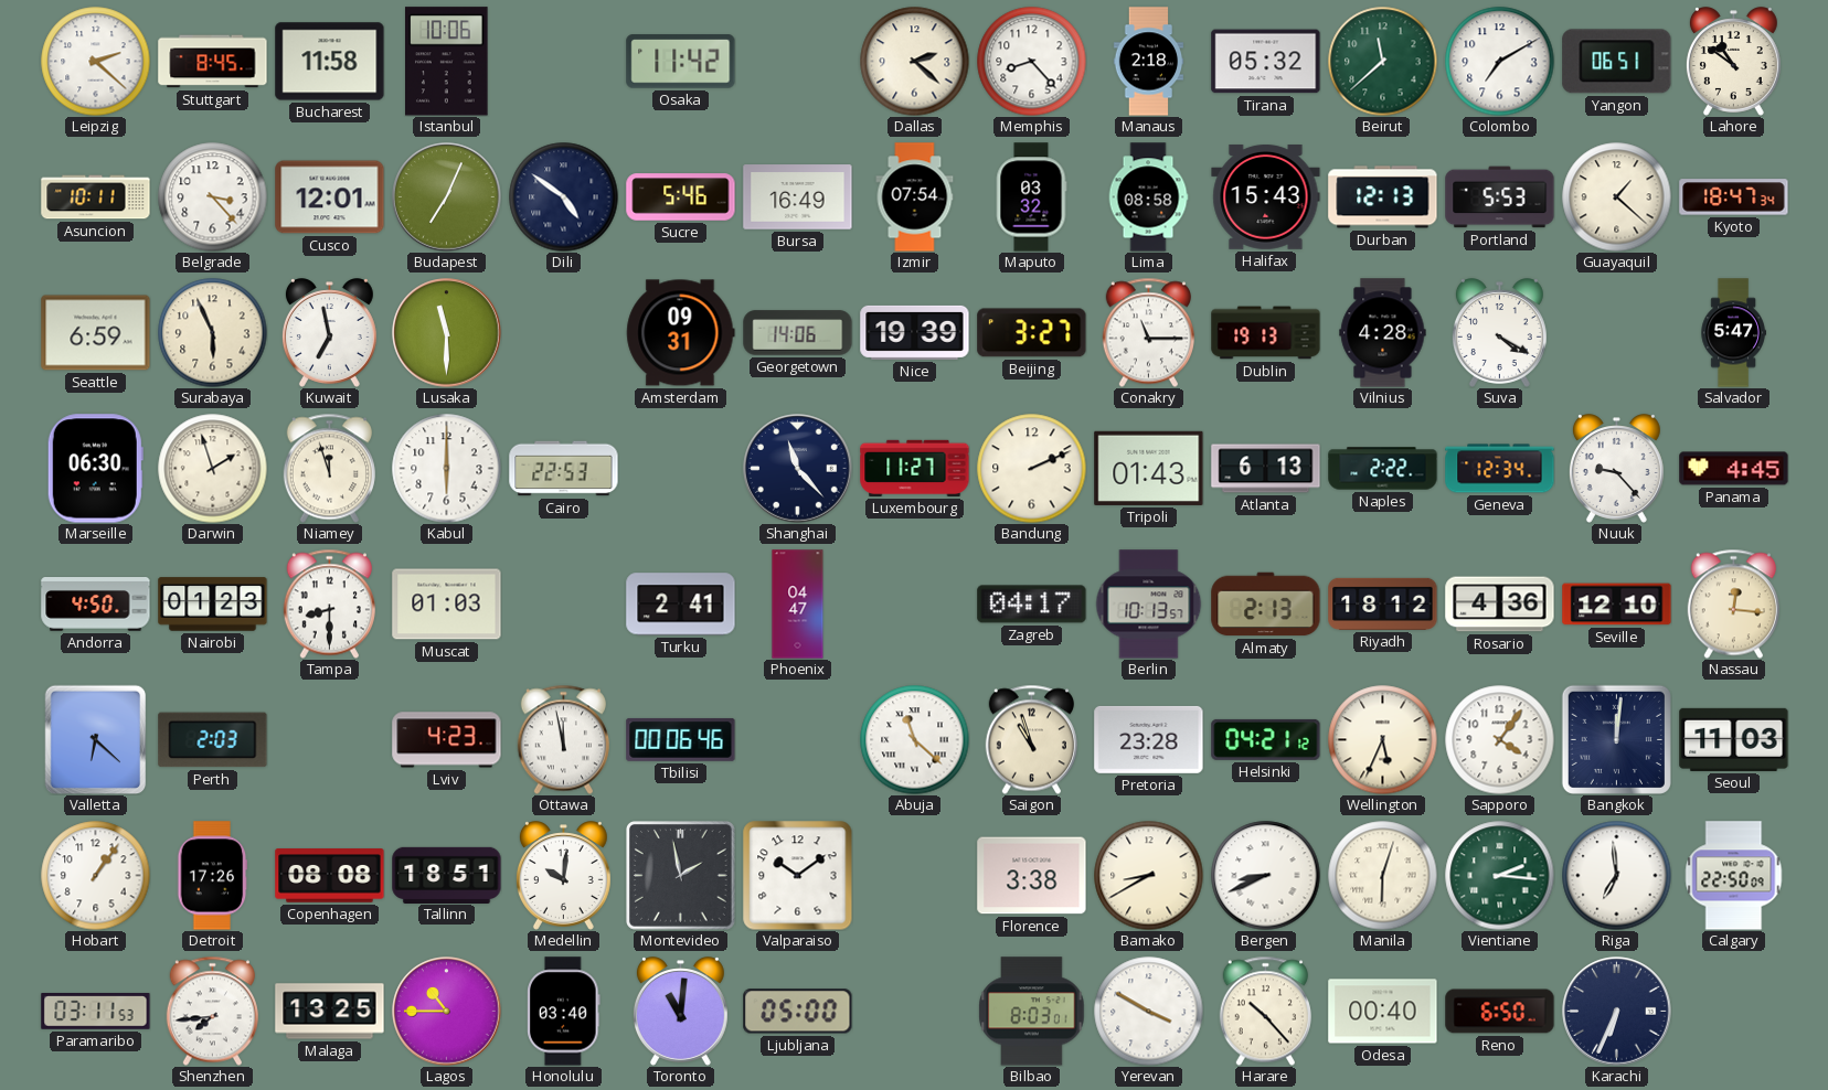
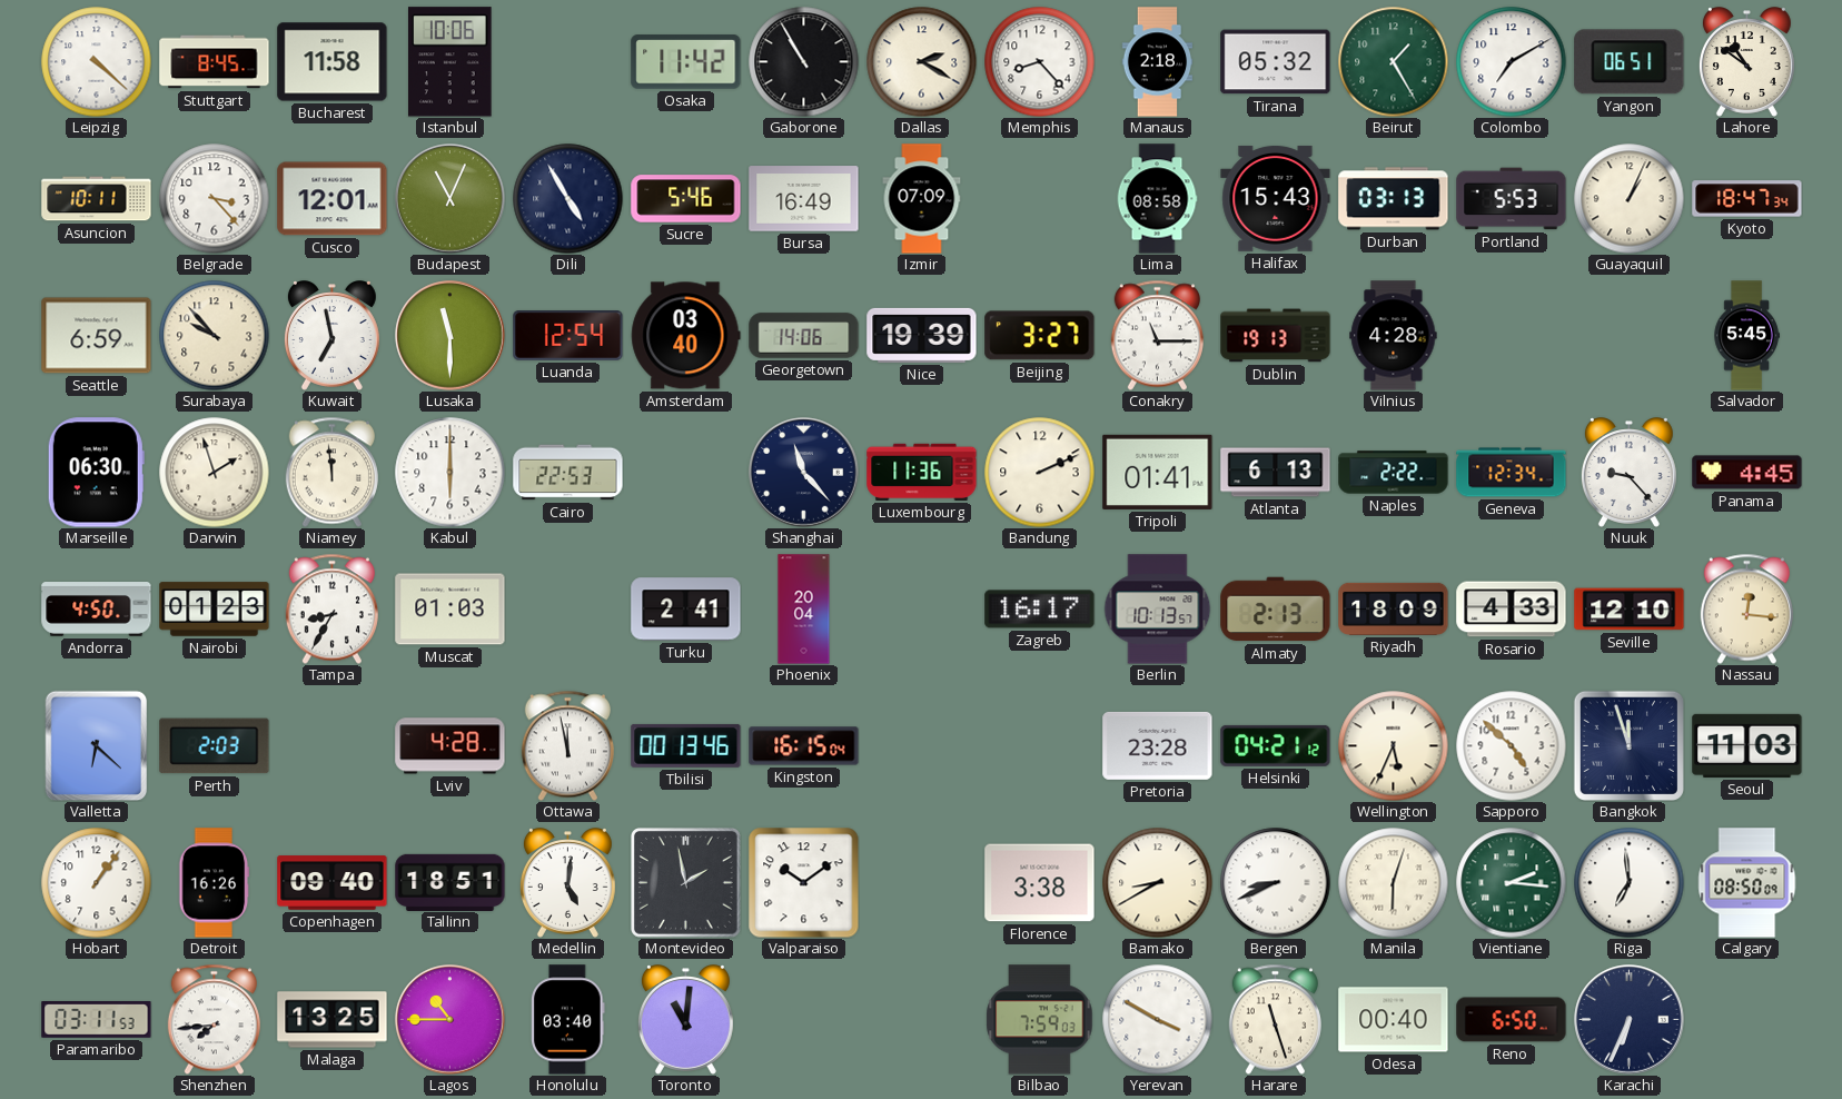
Leipzig: 2:22 -> 4:22
Gaborone: none -> 10:55
Dallas: 2:22 -> 2:20
Beirut: 11:38 -> 1:25
Budapest: 7:04 -> 11:04
Dili: 4:51 -> 4:55
Izmir: 07:54 -> 07:09
Maputo: 03:32 -> none
Durban: 12:13 -> 03:13
Guayaquil: 1:22 -> 1:04
Surabaya: 5:56 -> 9:53
Luanda: none -> 12:54
Amsterdam: 09:31 -> 03:40
Suva: 4:20 -> none
Salvador: 5:47 -> 5:45
Niamey: 11:57 -> 11:59
Luxembourg: 11:27 -> 11:36
Tripoli: 01:43 -> 01:41
Tampa: 8:30 -> 8:35
Phoenix: 04:47 -> 20:04
Zagreb: 04:17 -> 16:17
Riyadh: 18:12 -> 18:09
Rosario: 4:36 -> 4:33
Lviv: 4:23 -> 4:28
Tbilisi: 00:06 -> 00:13
Kingston: none -> 16:15
Abuja: 11:22 -> none
Saigon: 10:57 -> none
Sapporo: 4:06 -> 4:52
Bangkok: 12:01 -> 11:57
Detroit: 17:26 -> 16:26
Copenhagen: 08:08 -> 09:40
Medellin: 10:01 -> 5:01
Calgary: 22:50 -> 08:50
Ljubljana: 05:00 -> none
Bilbao: 8:03 -> 7:59
Harare: 10:23 -> 11:27
